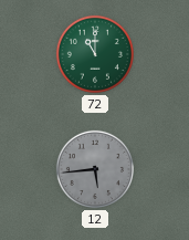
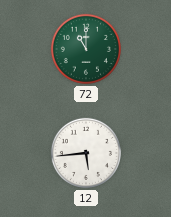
12 dial: grey -> white
